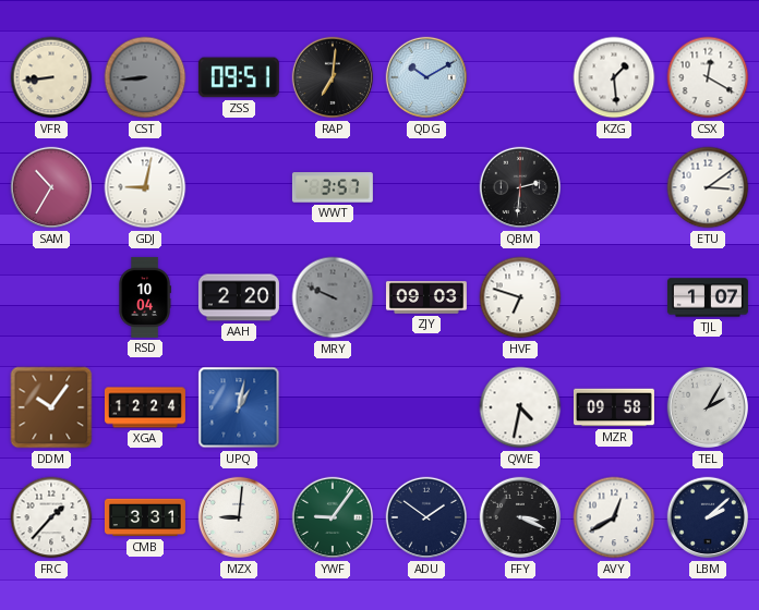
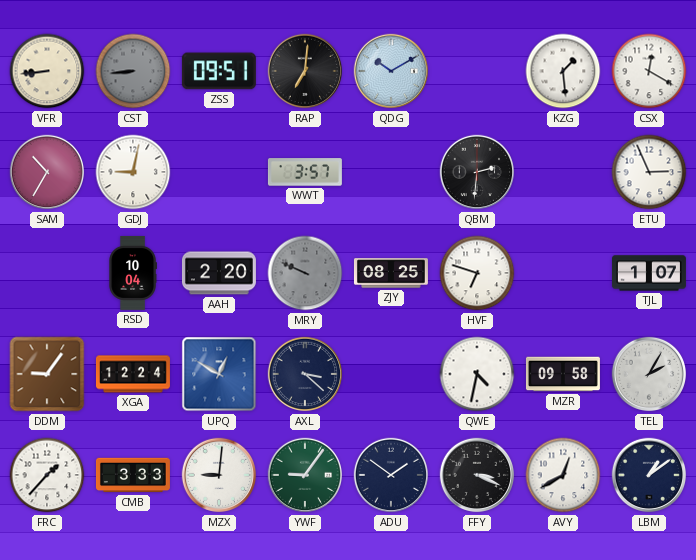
ETU: 3:09 -> 2:56
ZJY: 09:03 -> 08:25
DDM: 10:06 -> 9:06
UPQ: 1:02 -> 12:50
AXL: none -> 3:22
CMB: 3:31 -> 3:33
LBM: 2:08 -> 1:09
